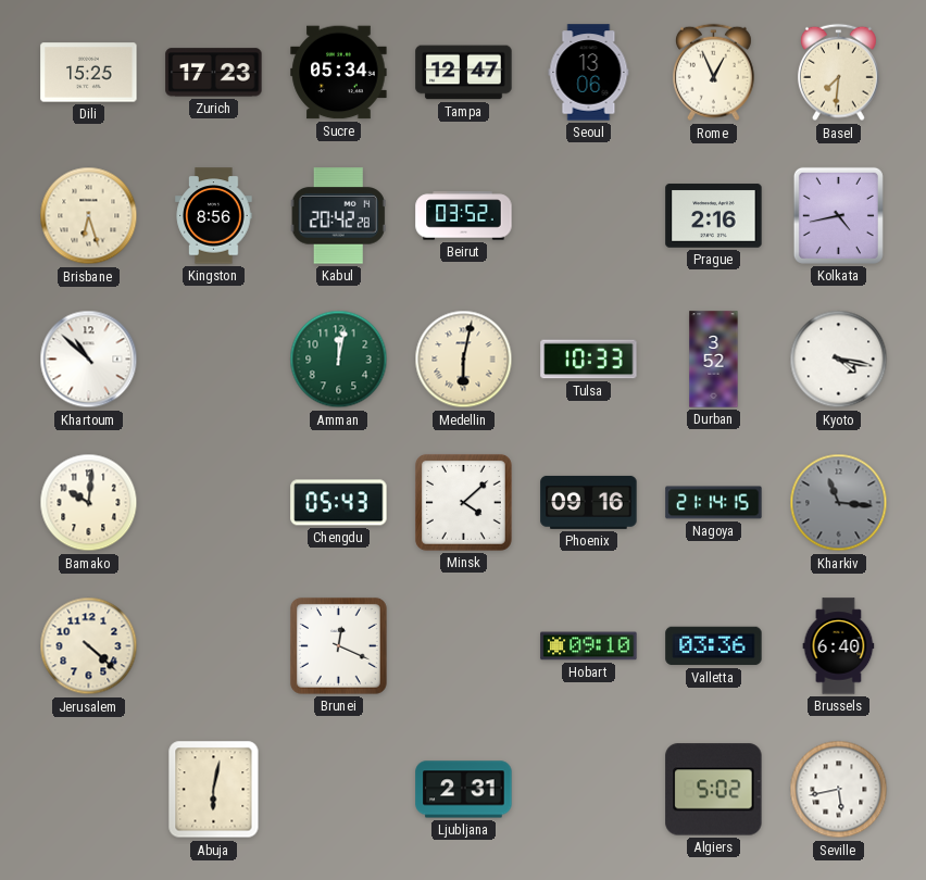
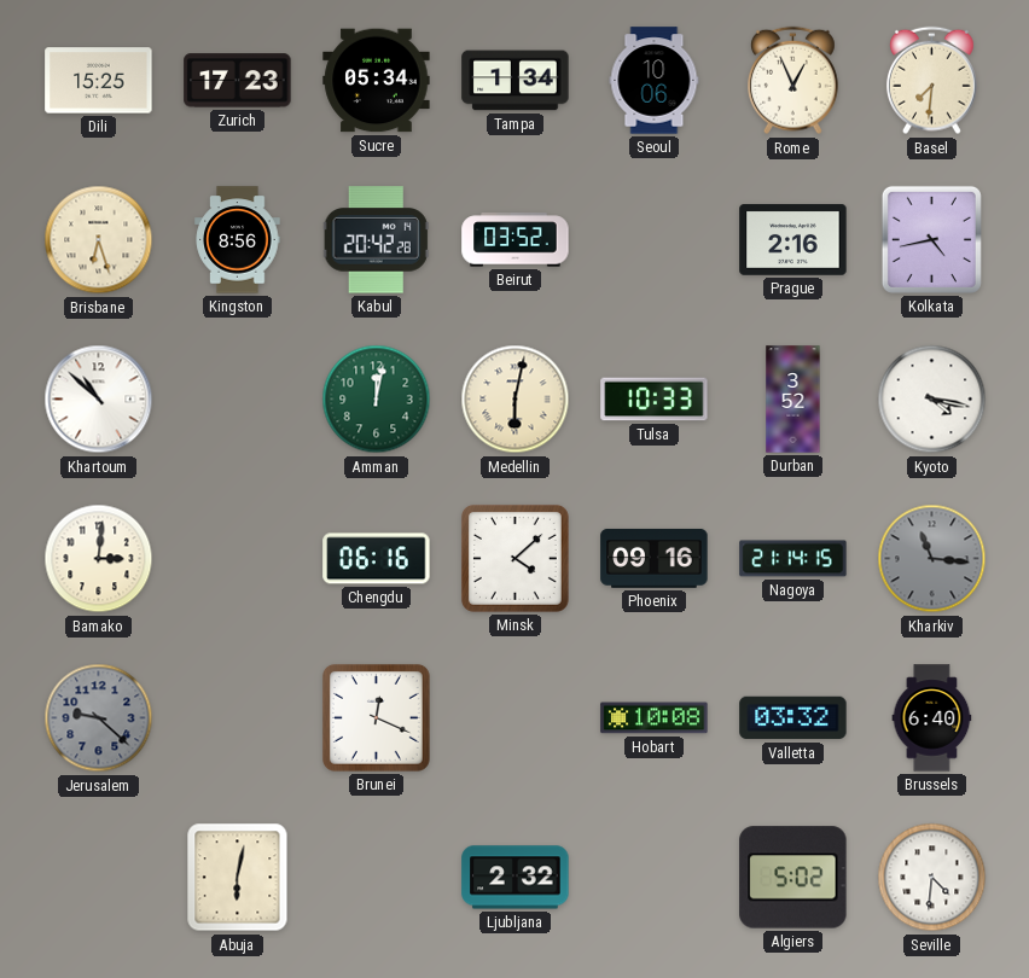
Tampa: 12:47 -> 1:34
Seoul: 13:06 -> 10:06
Bamako: 10:01 -> 3:01
Chengdu: 05:43 -> 06:16
Jerusalem: 4:22 -> 9:22
Jerusalem dial: cream -> grey
Hobart: 09:10 -> 10:08
Valletta: 03:36 -> 03:32
Ljubljana: 2:31 -> 2:32
Seville: 5:43 -> 4:31
